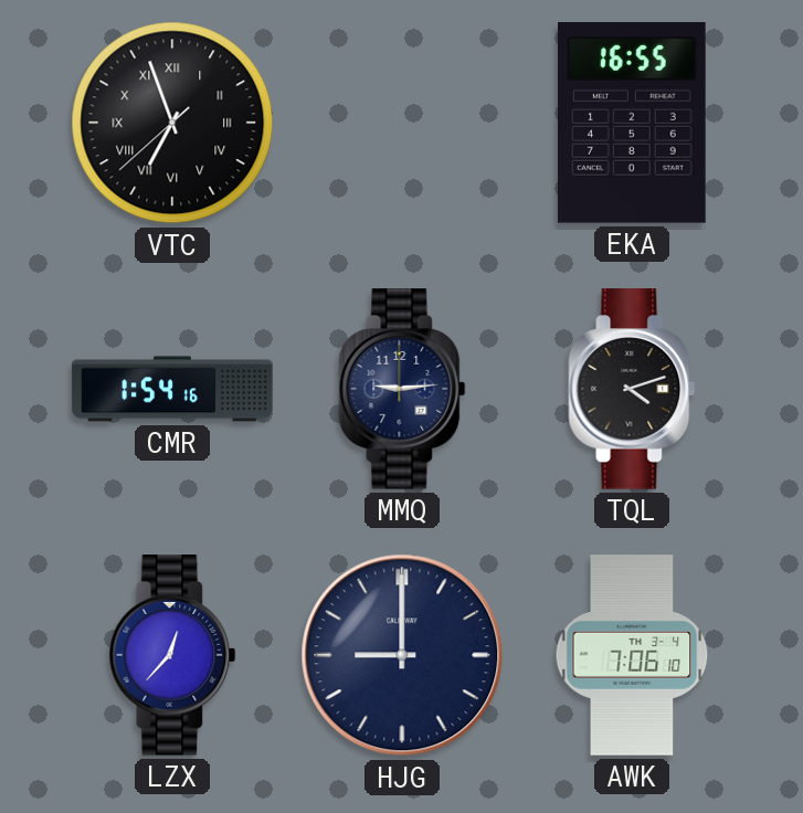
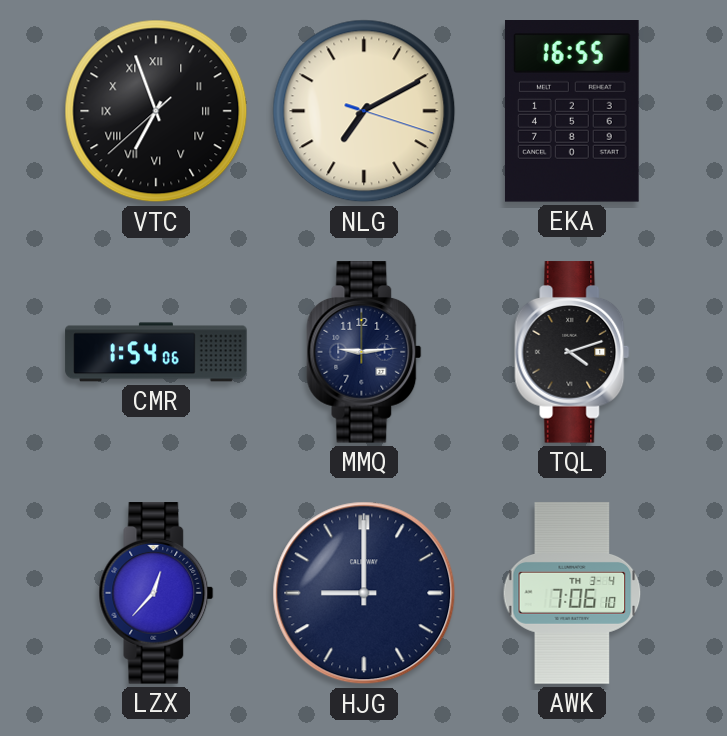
NLG: none -> 7:10
CMR: 1:54:16 -> 1:54:06
